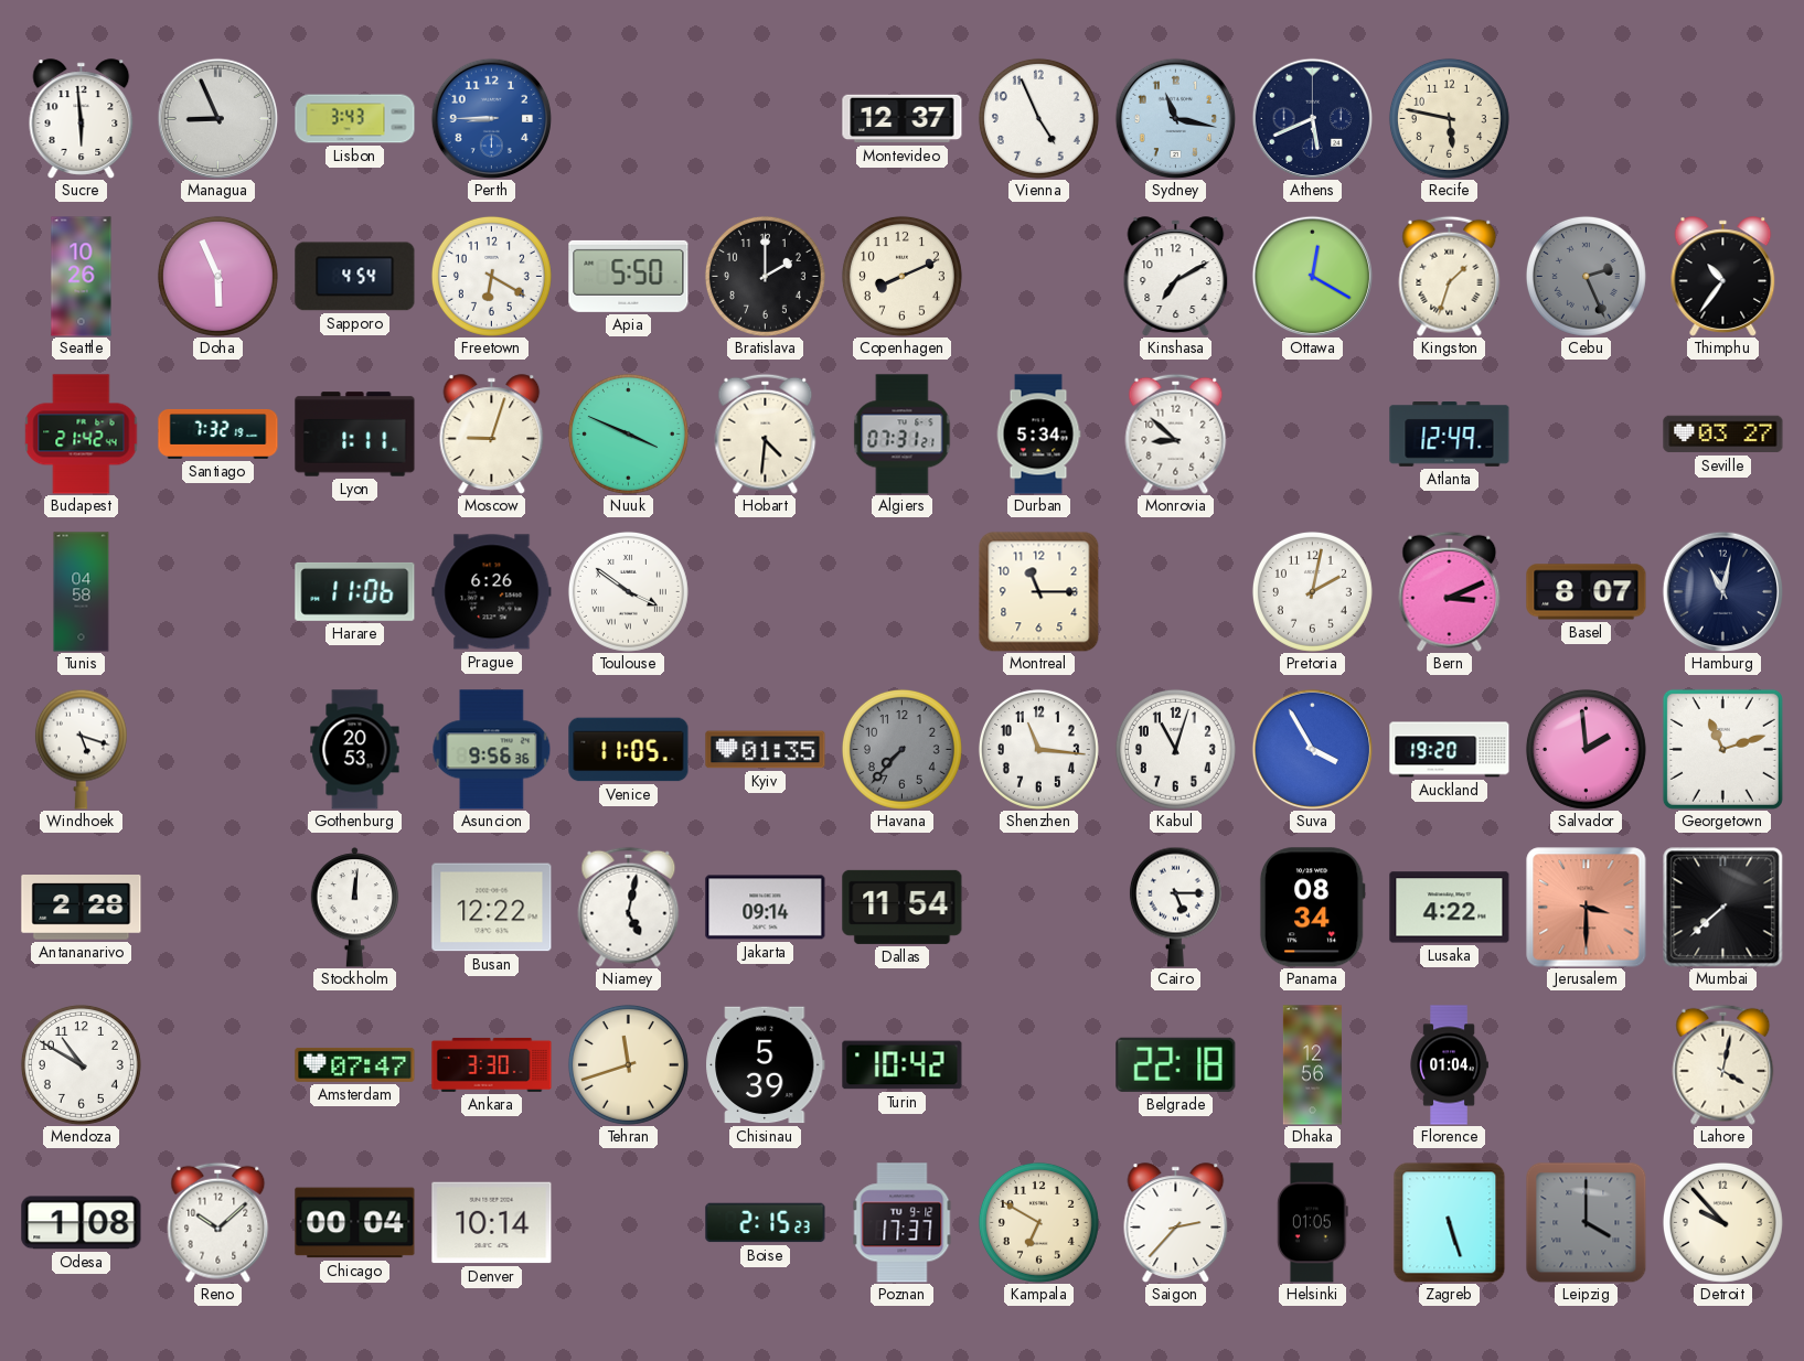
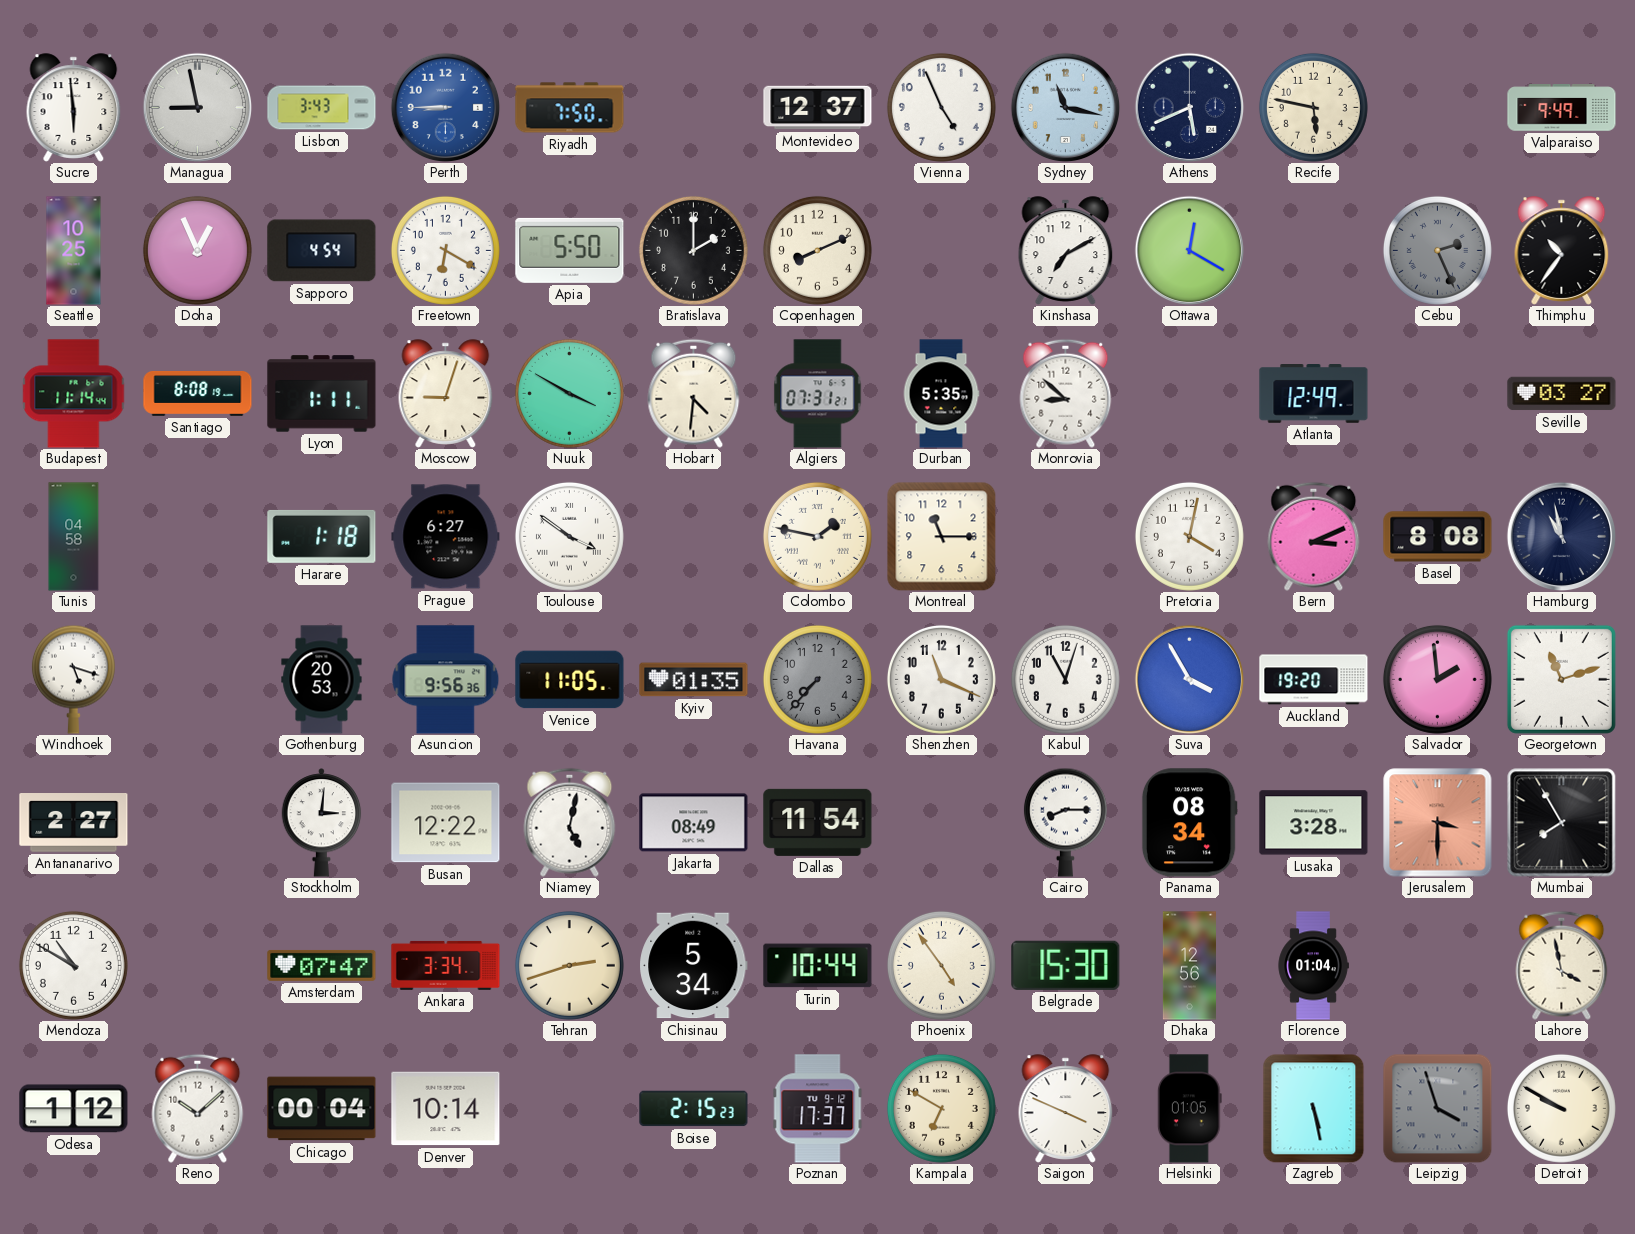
Managua: 8:56 -> 8:58
Riyadh: none -> 7:50
Valparaiso: none -> 9:49
Seattle: 10:26 -> 10:25
Doha: 5:56 -> 12:56
Kingston: 1:33 -> none
Budapest: 21:42 -> 11:14
Santiago: 7:32 -> 8:08
Nuuk: 3:49 -> 3:50
Durban: 5:34 -> 5:35
Harare: 11:06 -> 1:18
Prague: 6:26 -> 6:27
Colombo: none -> 1:47
Pretoria: 2:02 -> 4:02
Basel: 8:07 -> 8:08
Hamburg: 11:02 -> 10:58
Shenzhen: 11:16 -> 11:19
Antananarivo: 2:28 -> 2:27
Stockholm: 12:01 -> 3:01
Jakarta: 09:14 -> 08:49
Cairo: 5:15 -> 8:15
Lusaka: 4:22 -> 3:28
Mumbai: 7:38 -> 7:55
Ankara: 3:30 -> 3:34
Tehran: 11:42 -> 2:42
Chisinau: 5:39 -> 5:34
Turin: 10:42 -> 10:44
Phoenix: none -> 4:54
Belgrade: 22:18 -> 15:30
Lahore: 4:02 -> 3:58
Odesa: 1:08 -> 1:12
Saigon: 2:37 -> 3:49
Zagreb: 5:27 -> 5:28
Leipzig: 4:00 -> 3:57
Detroit: 9:53 -> 9:50
